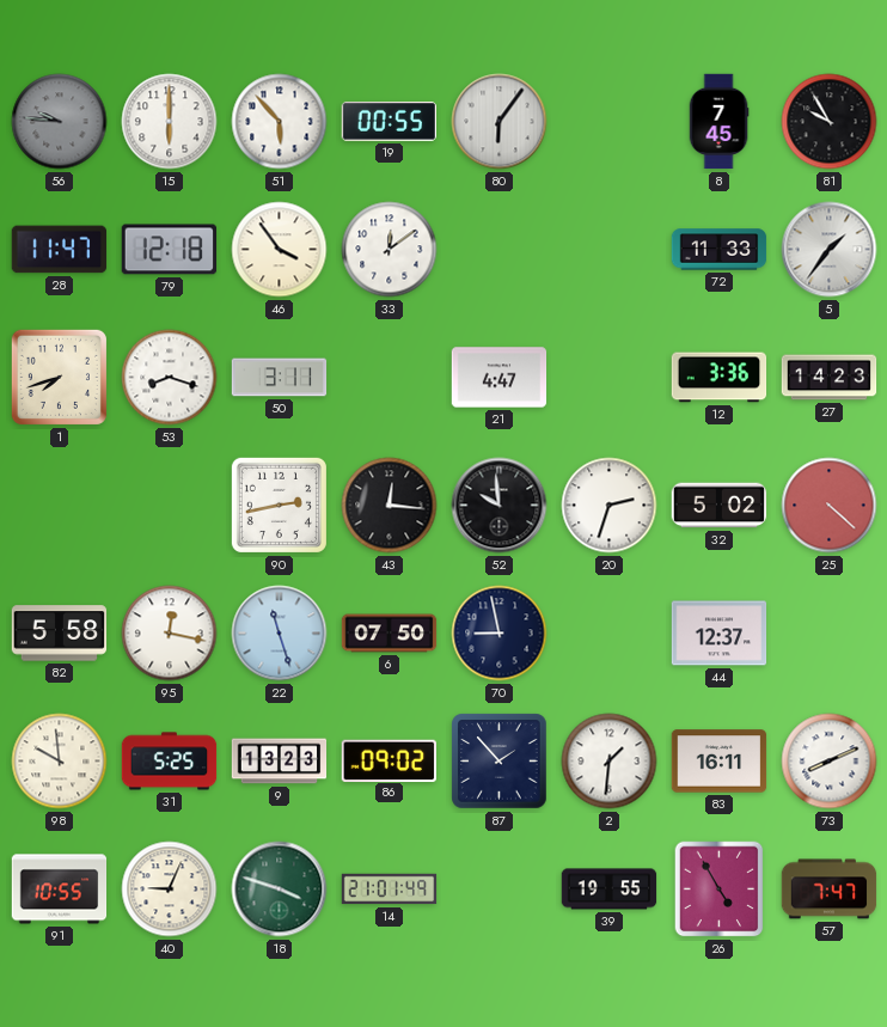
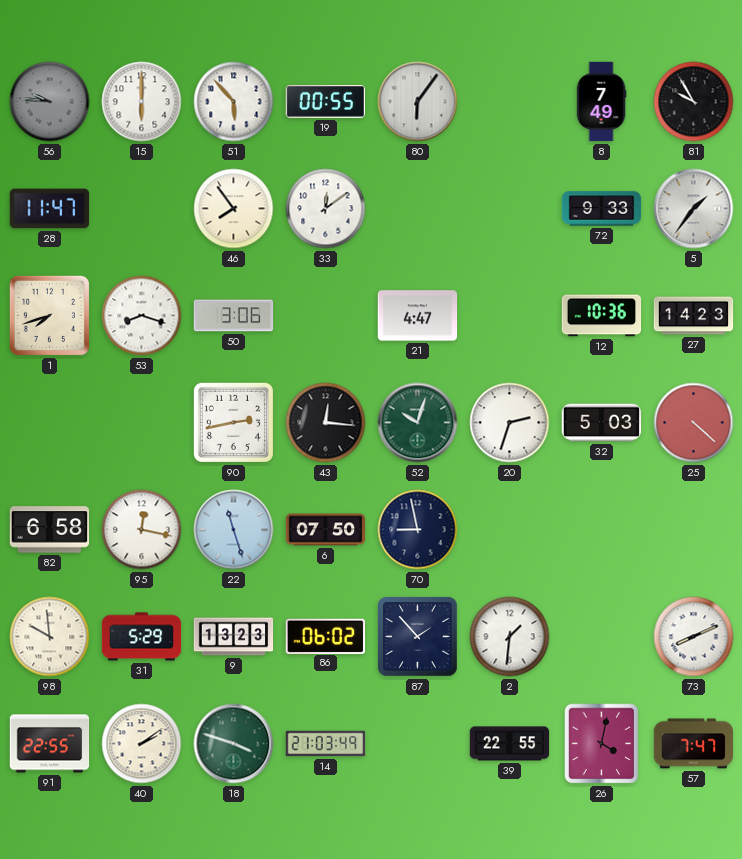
8: 7:45 -> 7:49
79: 12:18 -> none
46: 3:54 -> 7:54
72: 11:33 -> 9:33
50: 3:11 -> 3:06
12: 3:36 -> 10:36
52: 9:59 -> 10:03
52 dial: black -> green
32: 5:02 -> 5:03
82: 5:58 -> 6:58
44: 12:37 -> none
31: 5:25 -> 5:29
86: 09:02 -> 06:02
83: 16:11 -> none
91: 10:55 -> 22:55
40: 9:04 -> 2:09
14: 21:01 -> 21:03
39: 19:55 -> 22:55
26: 4:55 -> 4:02
